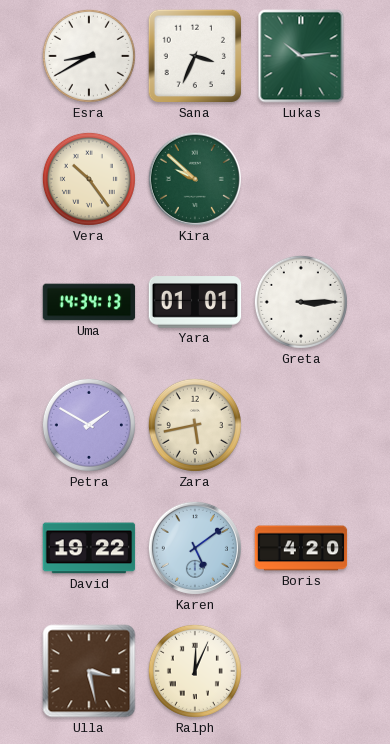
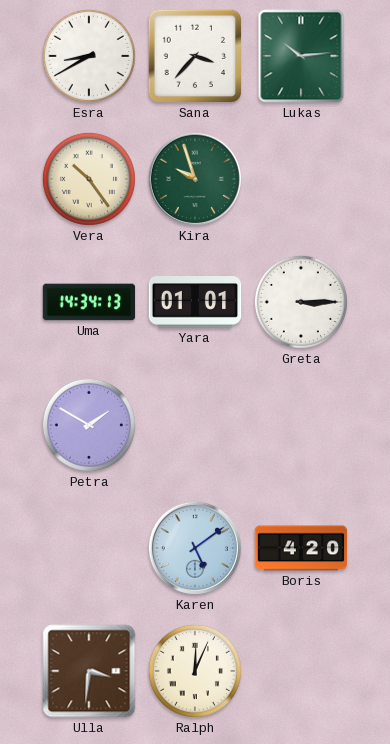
Sana: 3:34 -> 3:37
Kira: 9:52 -> 9:57
Zara: 5:43 -> none
David: 19:22 -> none
Ulla: 3:28 -> 3:31
